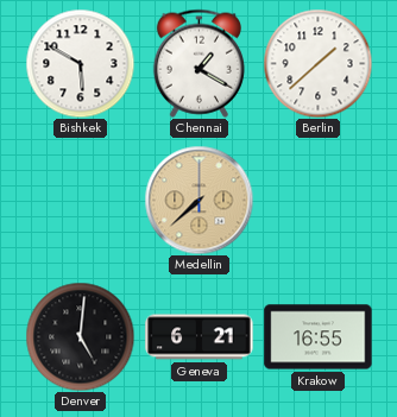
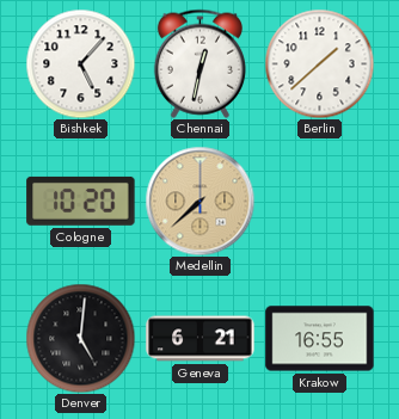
Bishkek: 5:50 -> 5:07
Chennai: 1:20 -> 12:32
Cologne: none -> 10:20
